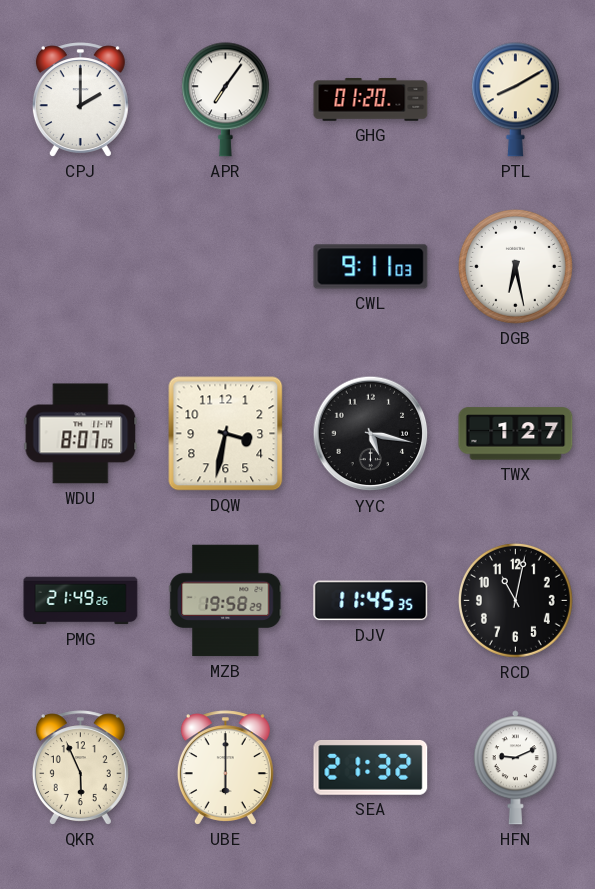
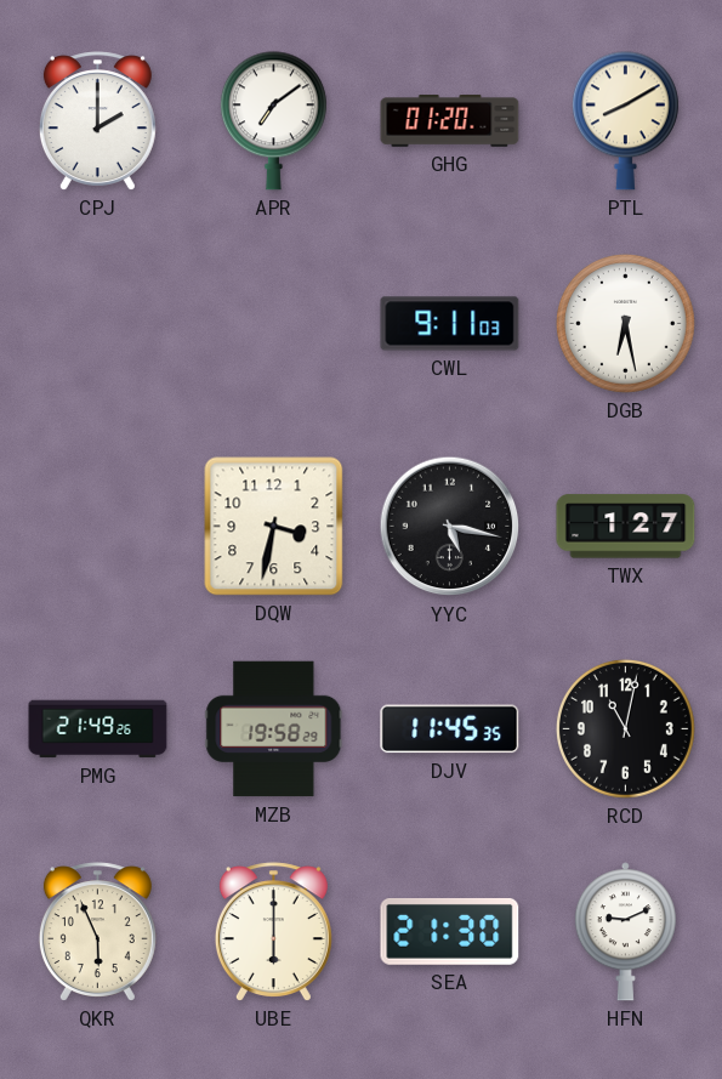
APR: 7:06 -> 7:09
WDU: 8:07 -> none
SEA: 21:32 -> 21:30
